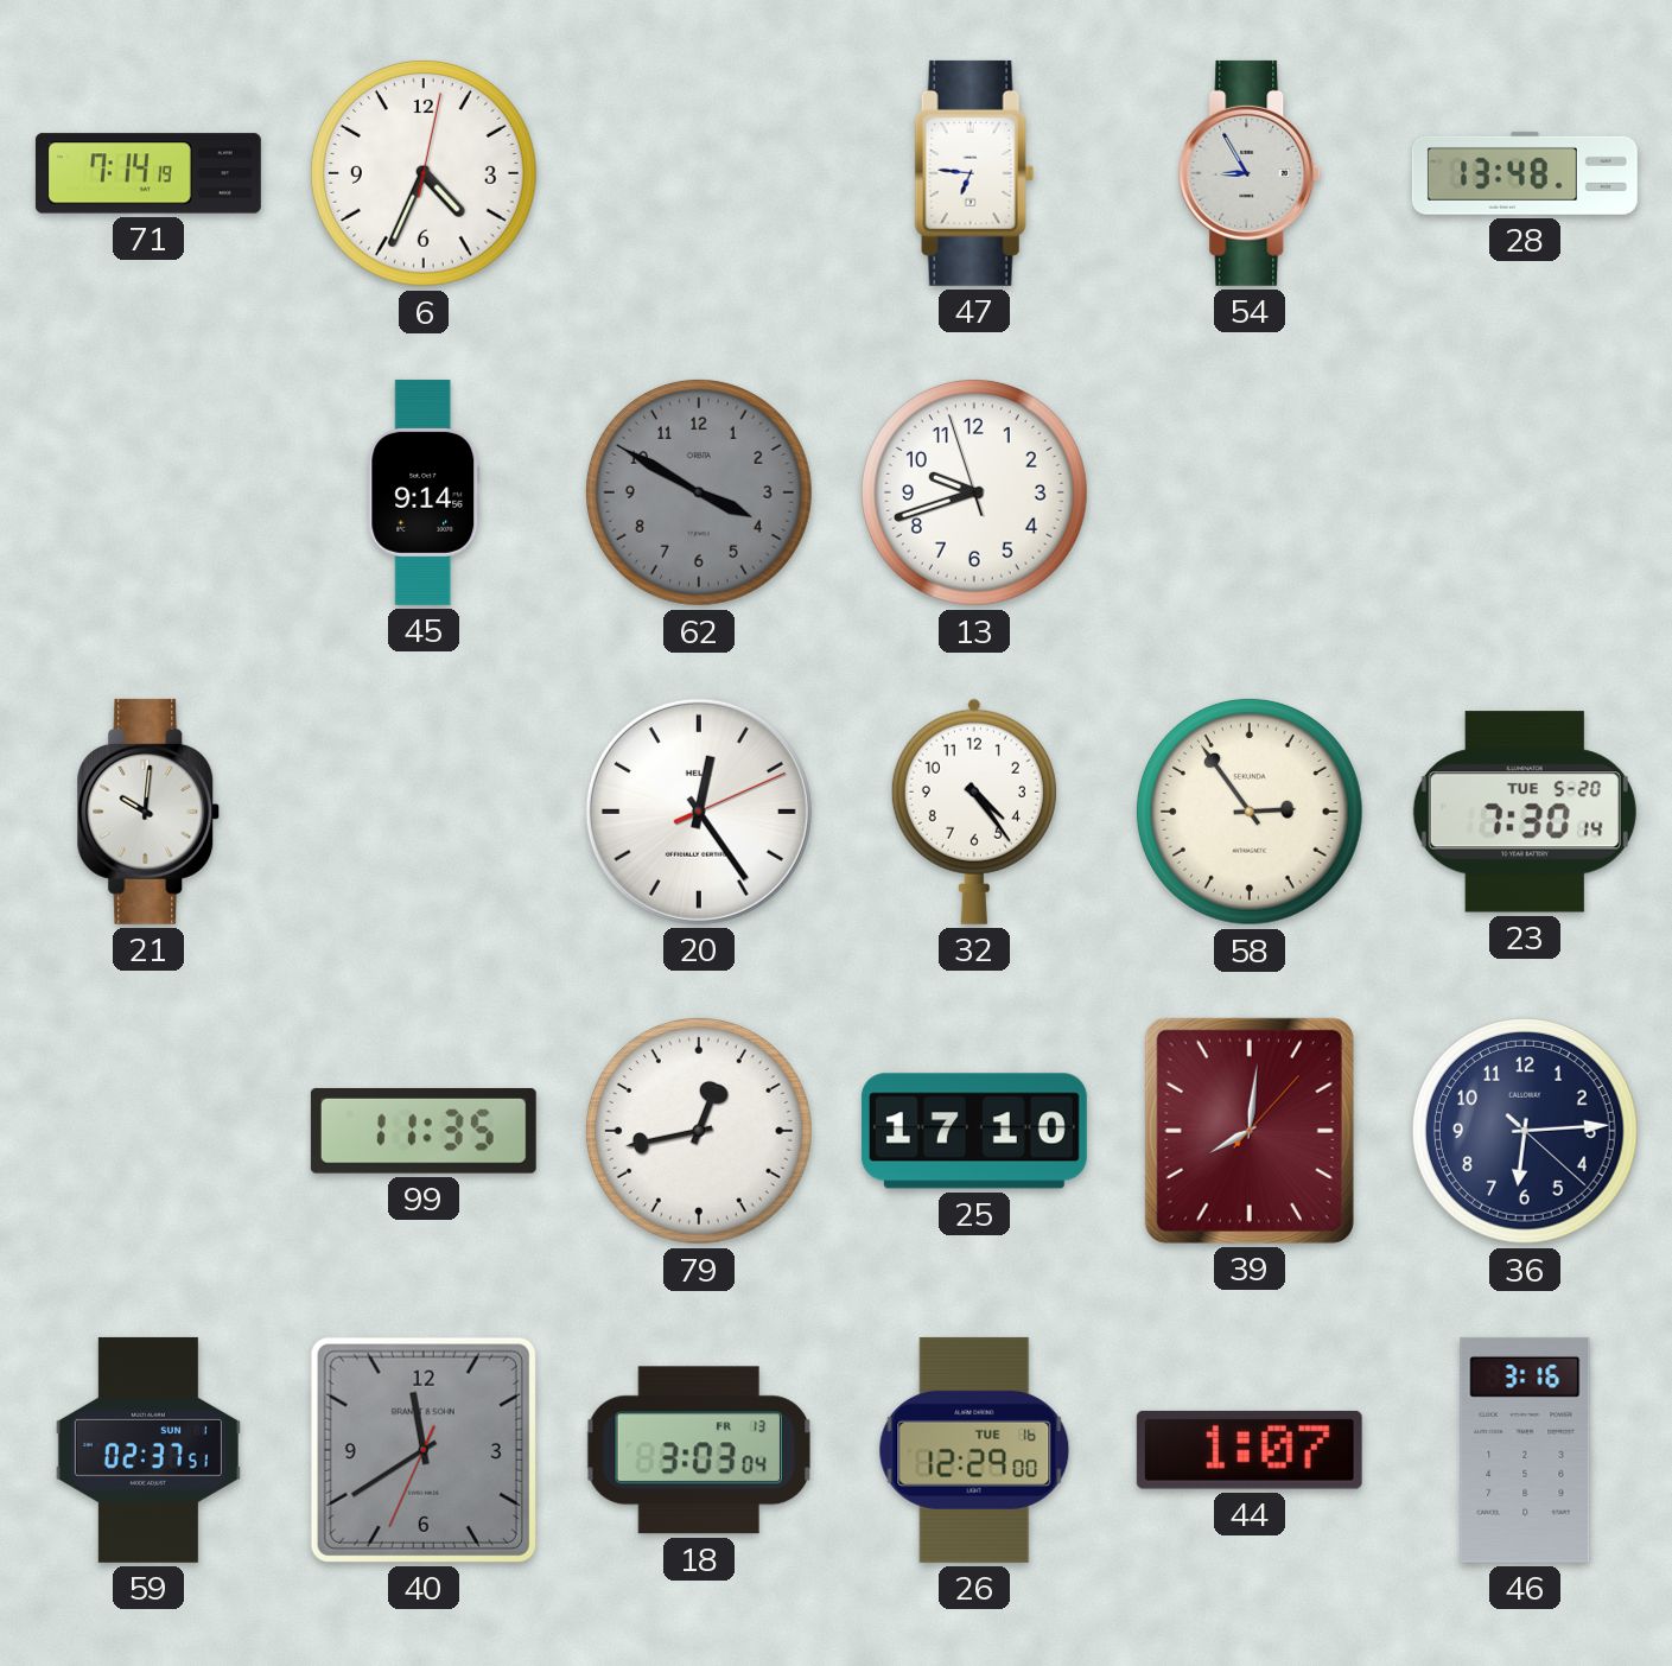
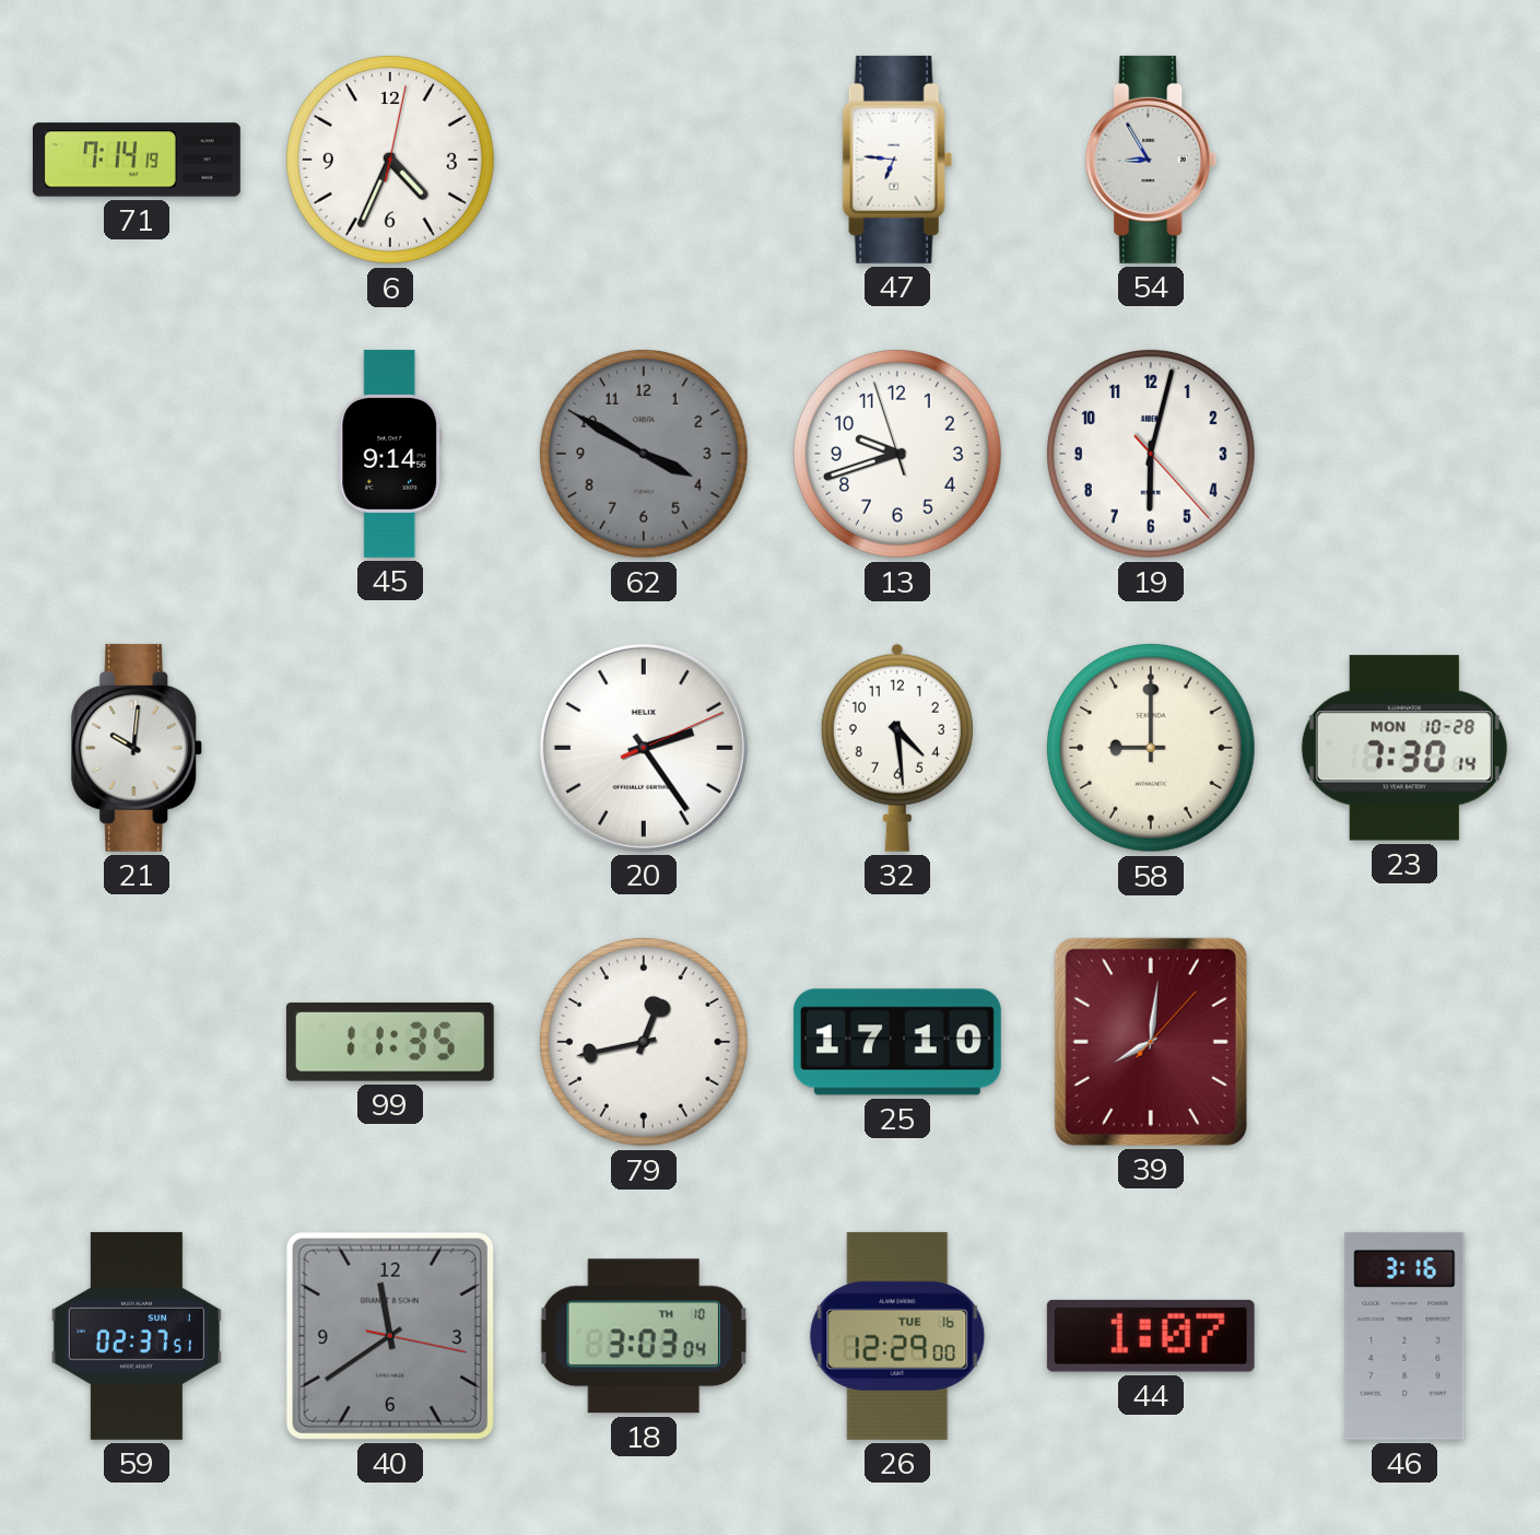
28: 13:48 -> none
19: none -> 6:02
20: 12:24 -> 2:24
32: 4:24 -> 4:29
58: 2:54 -> 9:00
23 date: TUE 5-20 -> MON 10-28
36: 6:14 -> none
40: 11:39:34 -> 11:39:17
18 date: FR 13 -> TH 10
